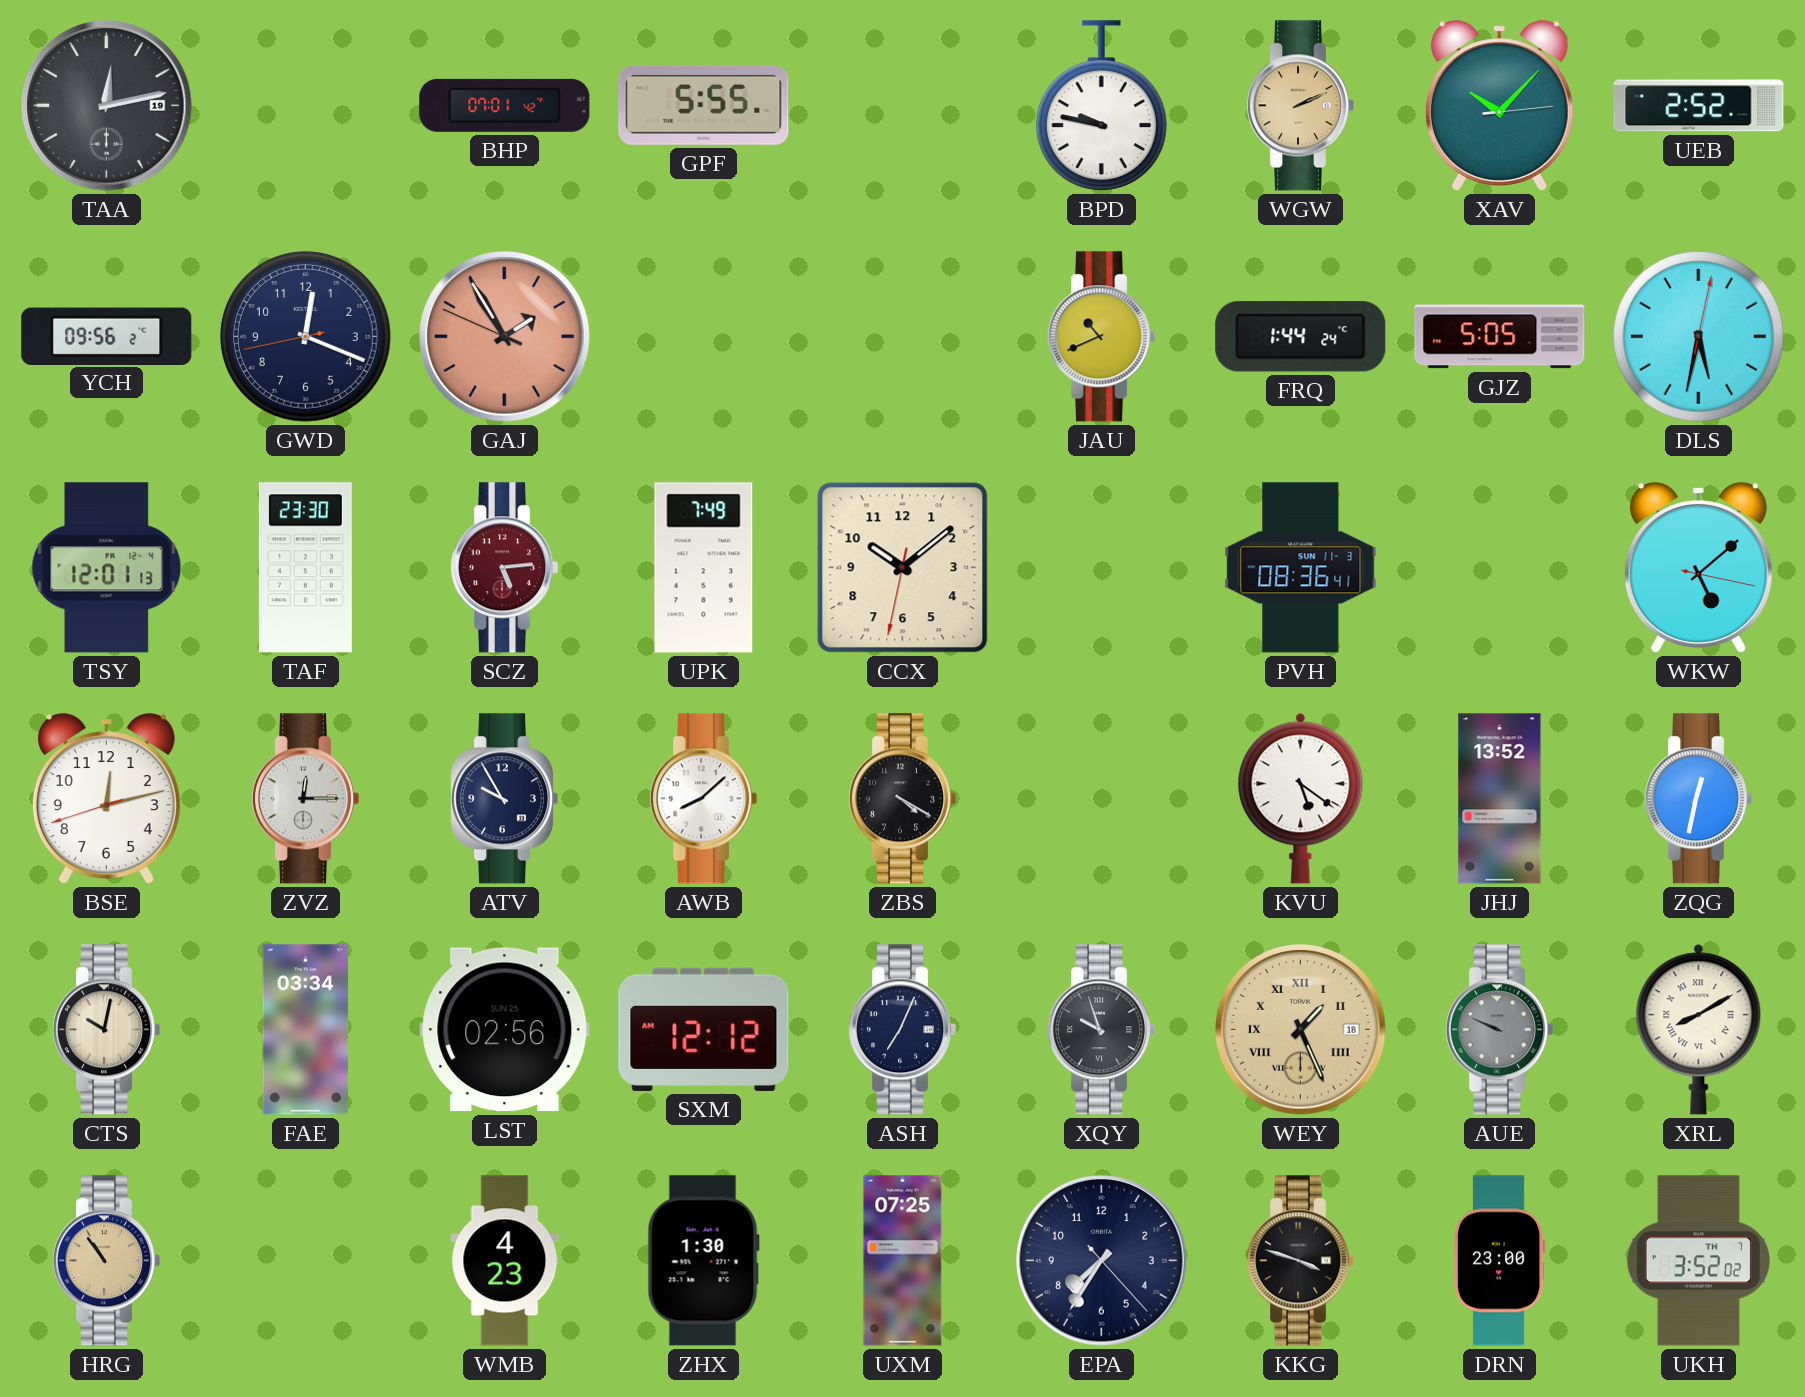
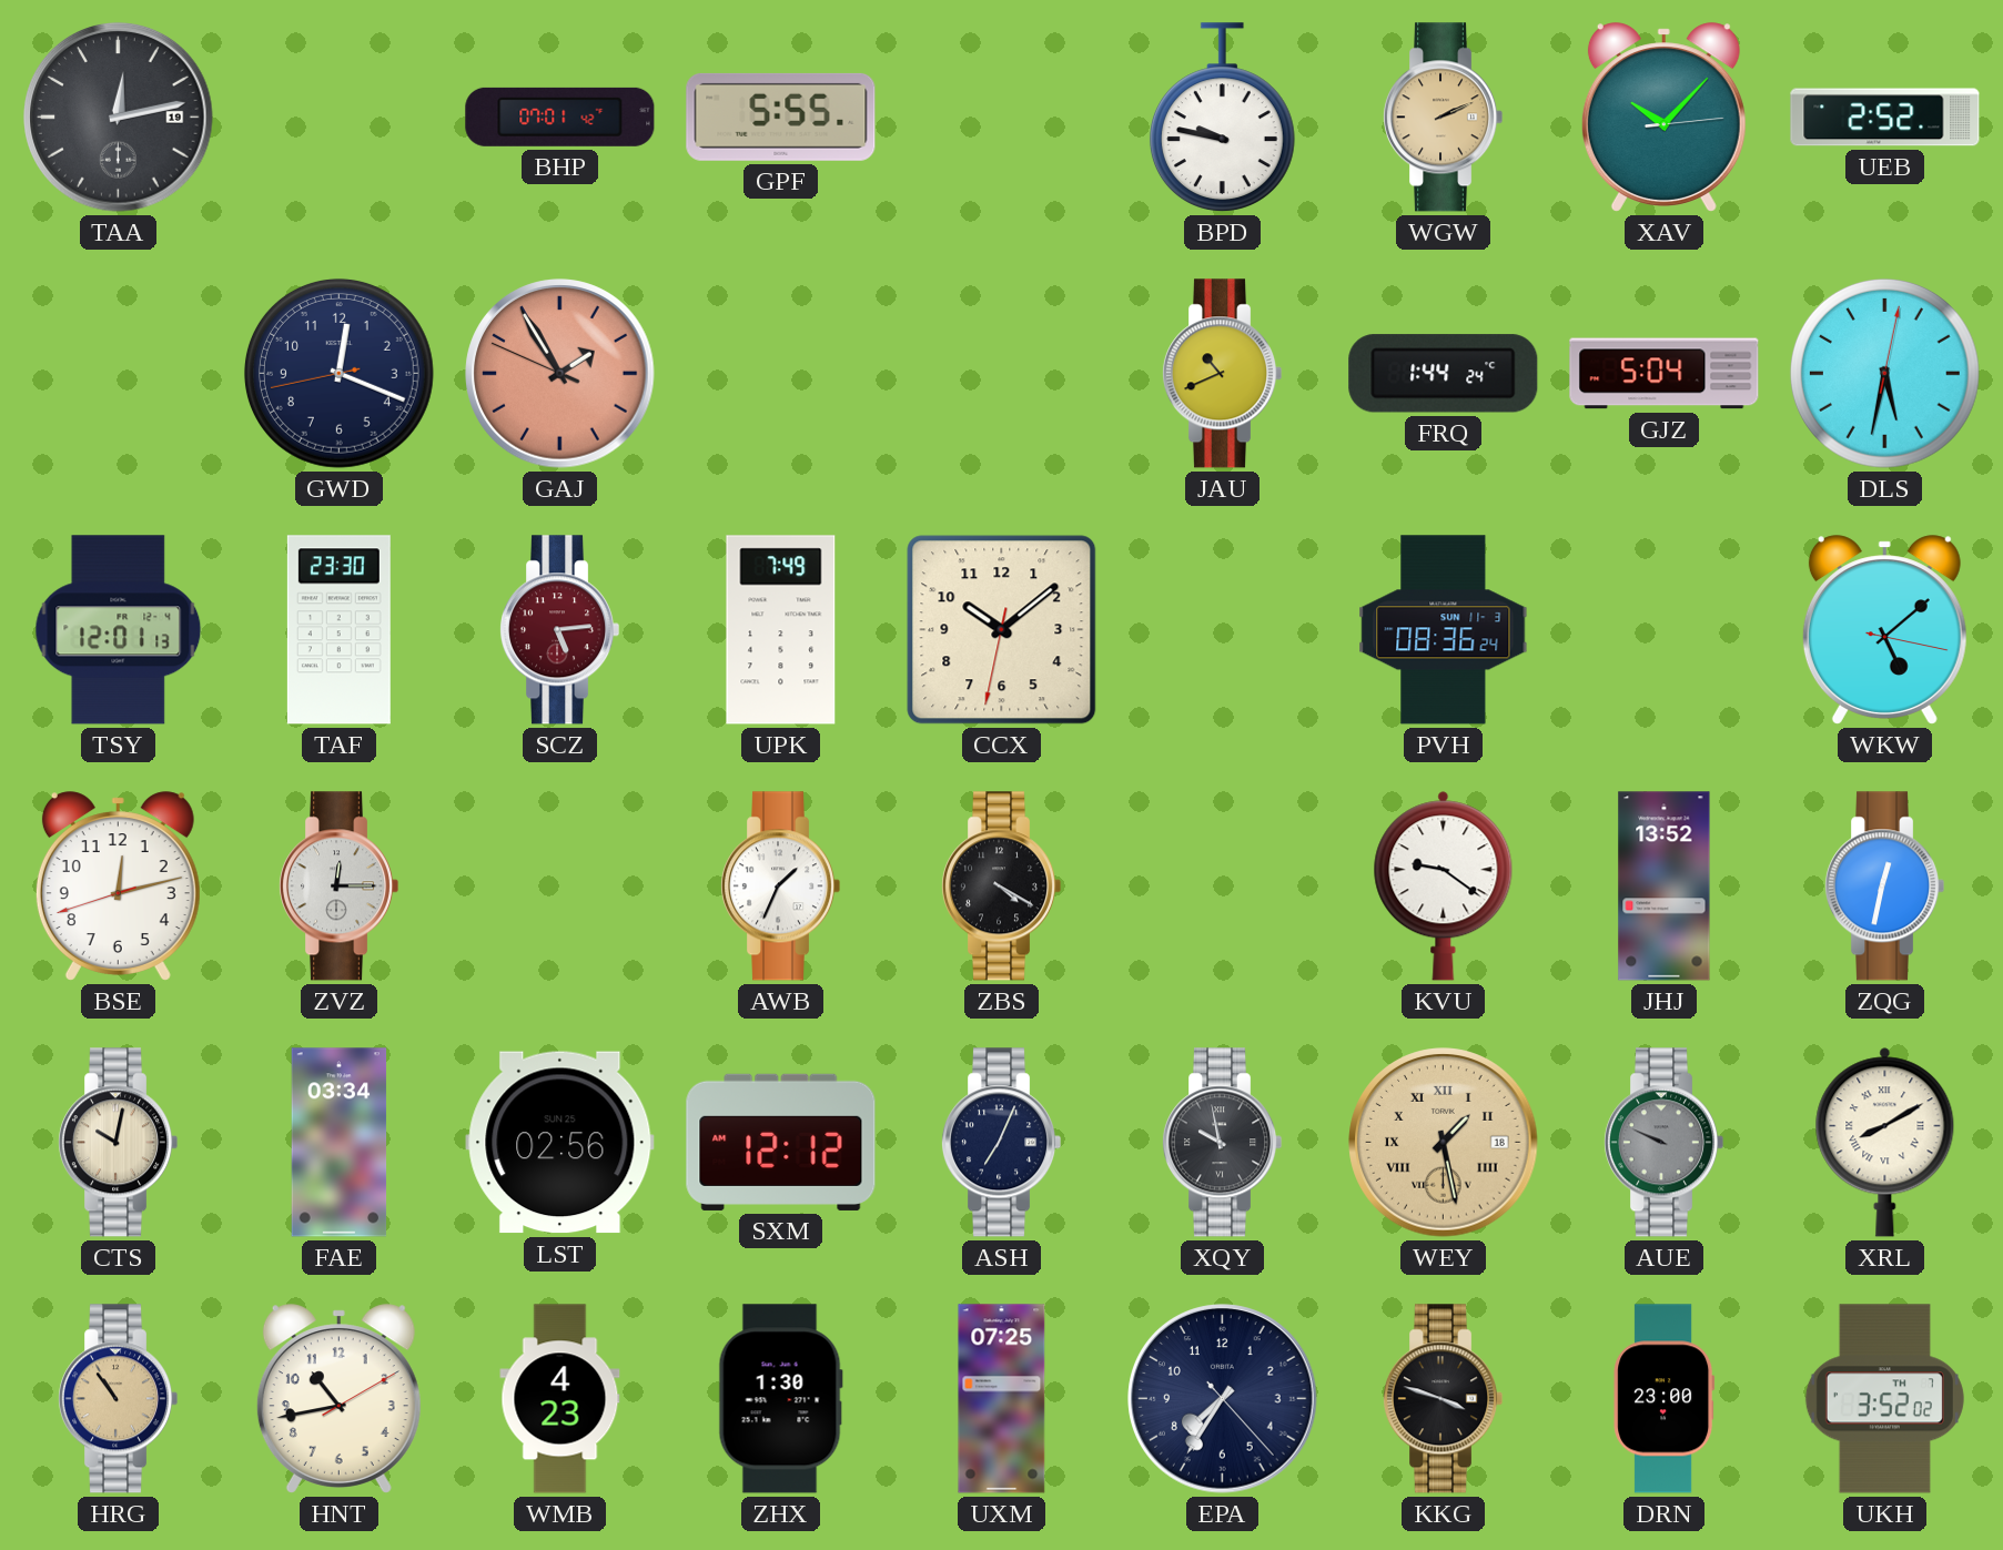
YCH: 09:56 -> none
GJZ: 5:05 -> 5:04
PVH: 08:36:41 -> 08:36:24
ATV: 9:55 -> none
AWB: 8:08 -> 1:34
KVU: 5:21 -> 9:21
XQY: 9:57 -> 9:58
WEY: 1:26 -> 1:28
HNT: none -> 10:43
